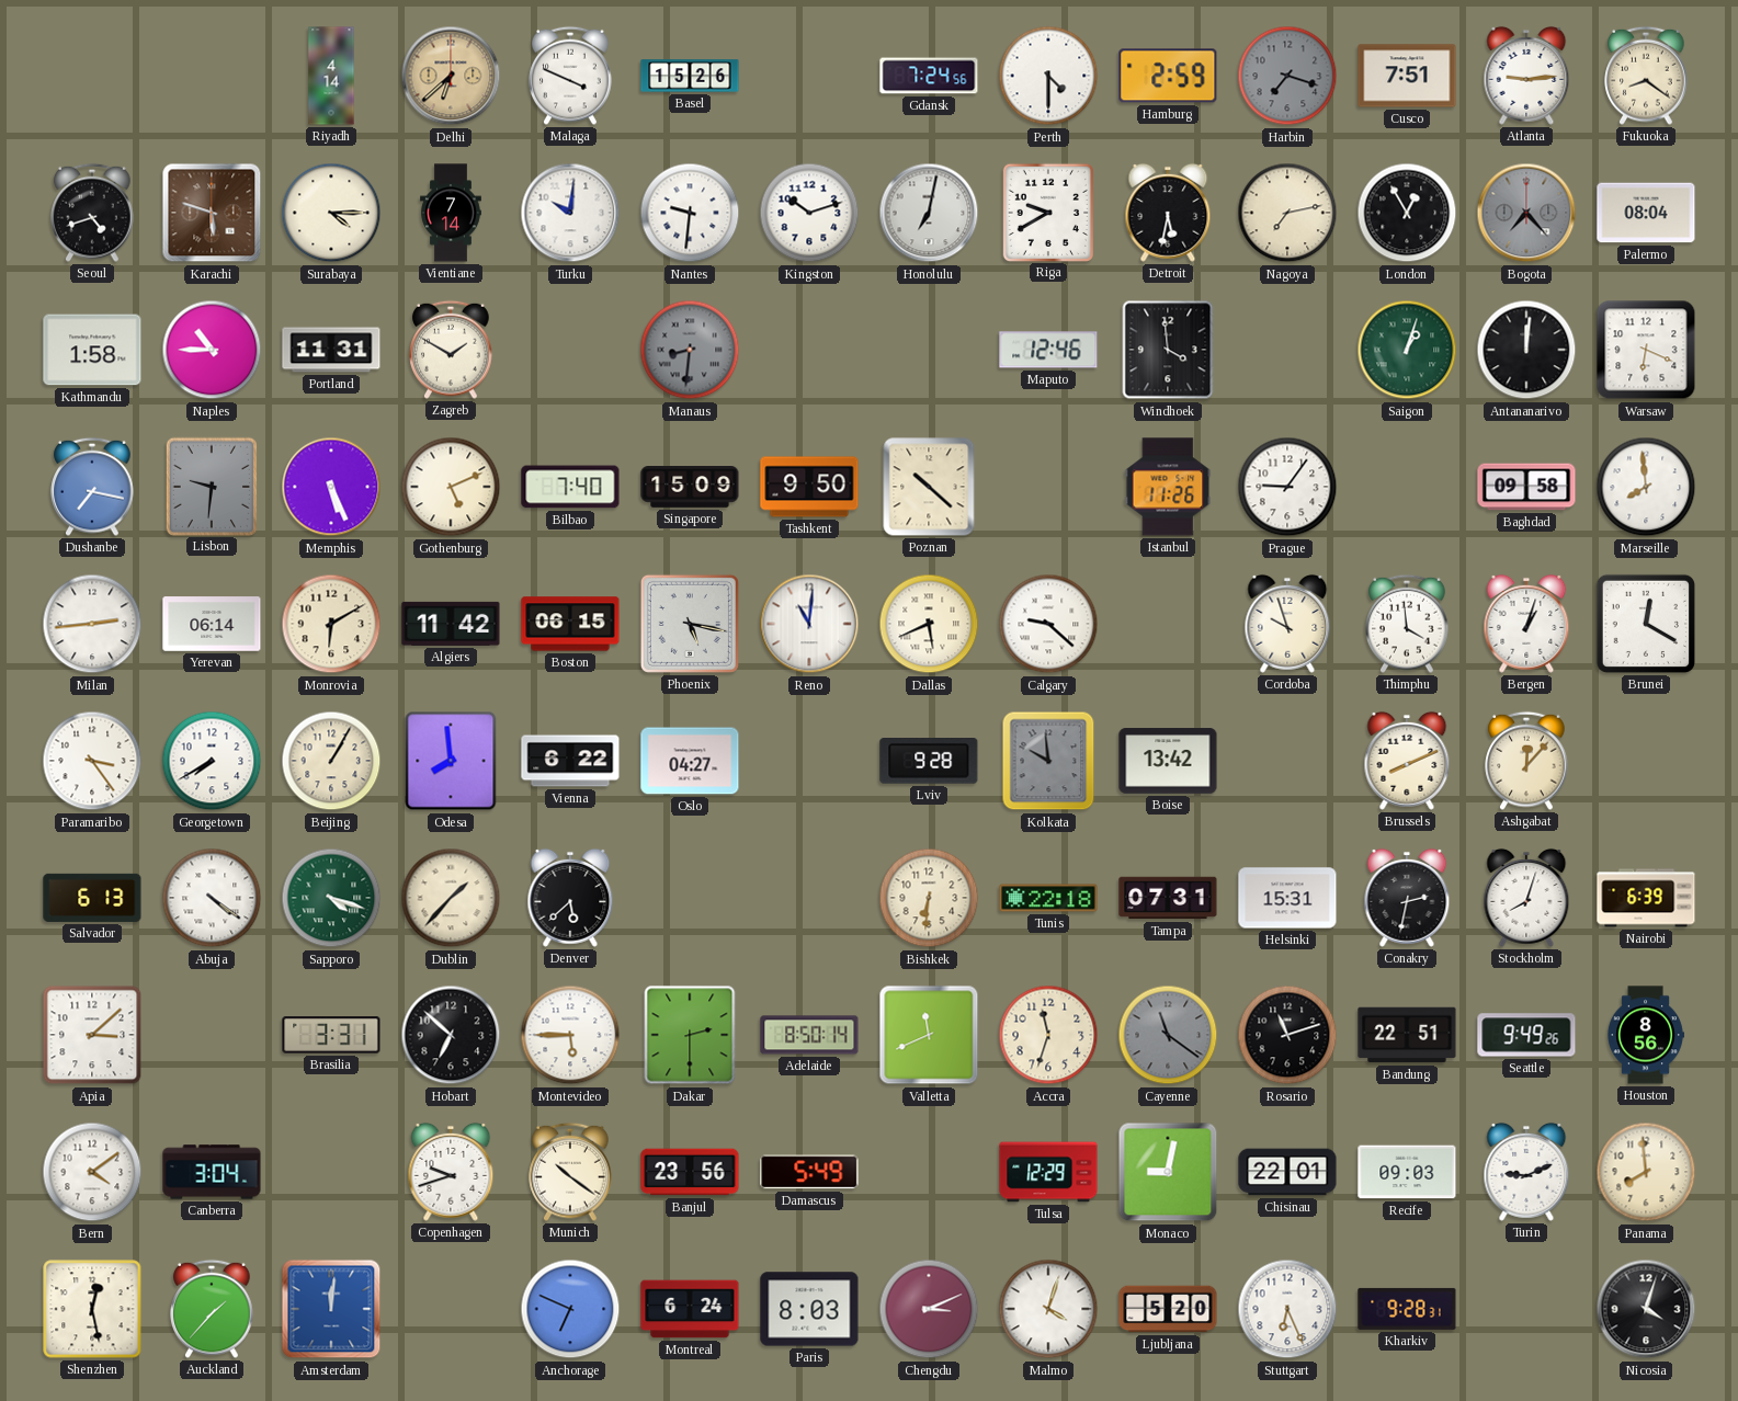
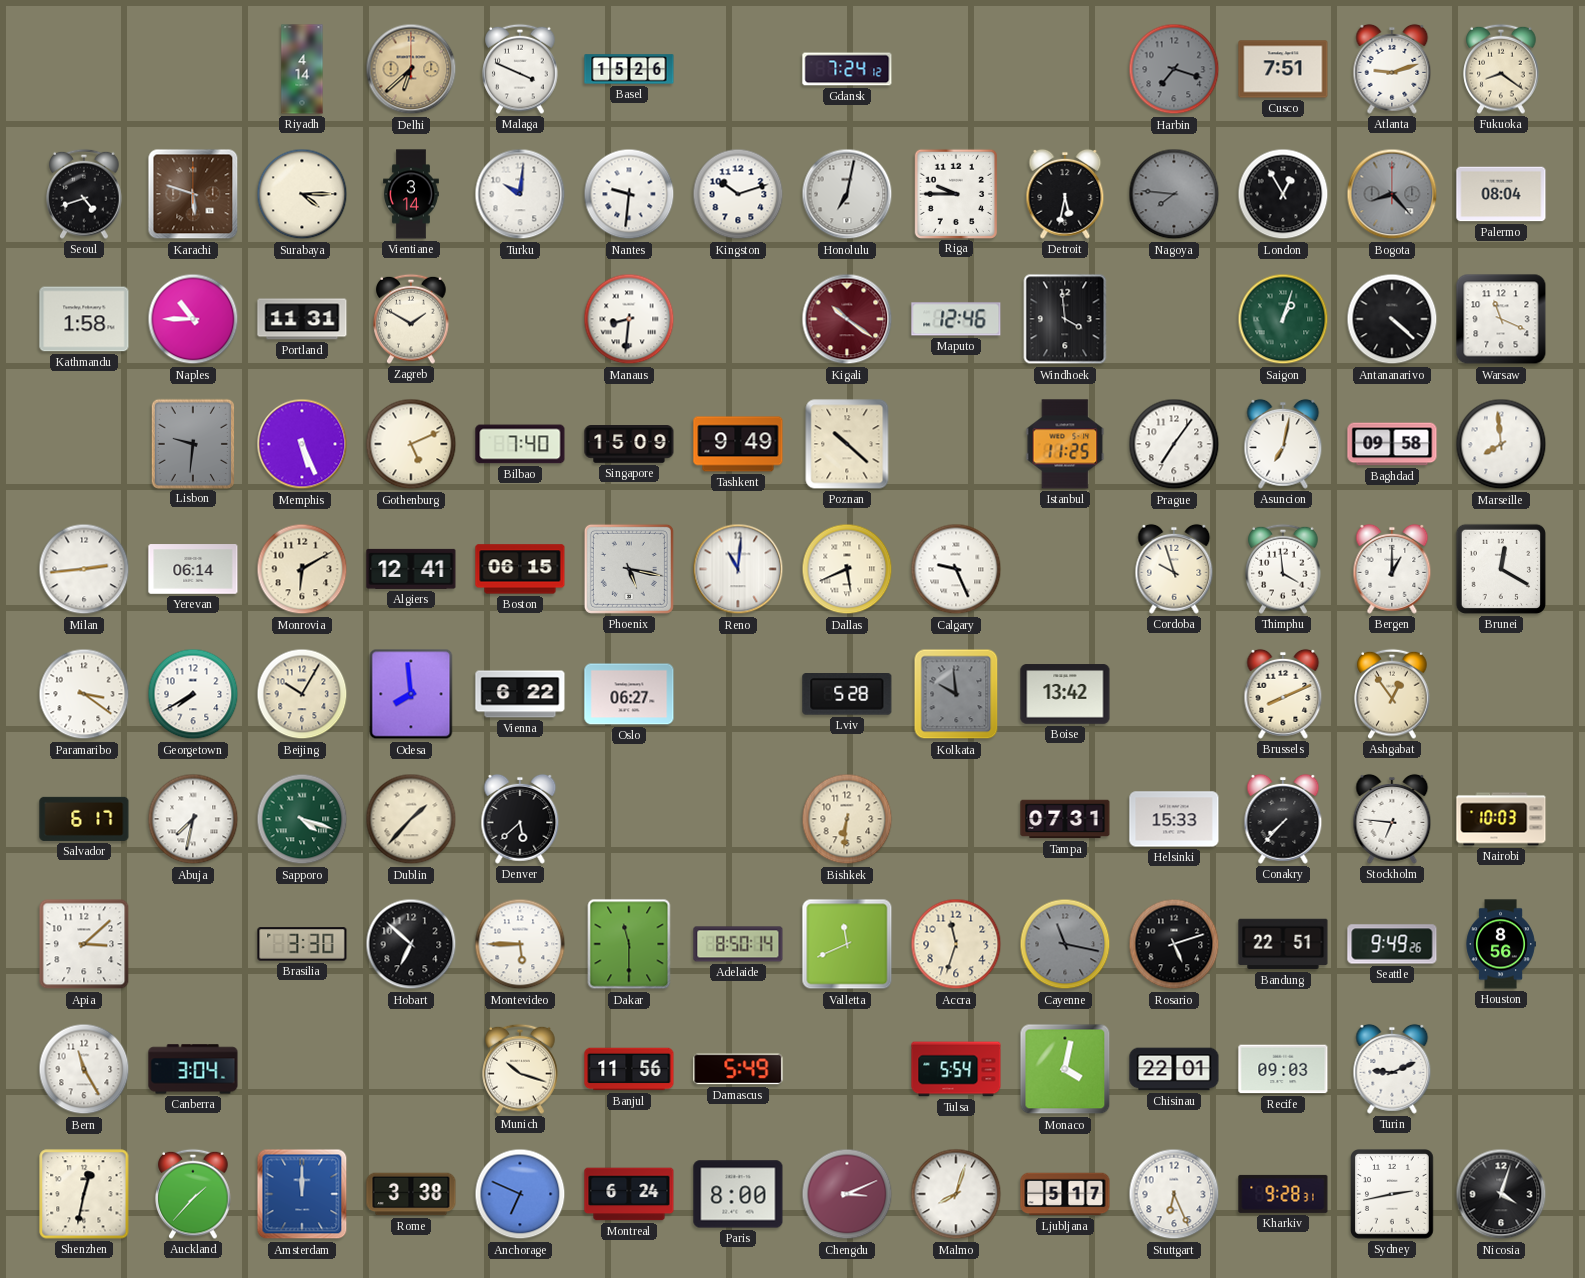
Gdansk: 7:24:56 -> 7:24:12
Perth: 4:30 -> none
Hamburg: 2:59 -> none
Atlanta: 9:14 -> 9:12
Vientiane: 7:14 -> 3:14
Riga: 9:40 -> 9:45
Nagoya: 7:13 -> 7:46
Nagoya dial: cream -> grey
Bogota: 7:23 -> 8:23
Manaus dial: grey -> white
Kigali: none -> 10:21
Antananarivo: 12:01 -> 4:22
Warsaw: 6:19 -> 11:19
Dushanbe: 7:17 -> none
Tashkent: 9:50 -> 9:49
Istanbul: 11:26 -> 11:25
Prague: 9:06 -> 7:06
Asuncion: none -> 7:02
Algiers: 11:42 -> 12:41
Calgary: 9:22 -> 9:26
Bergen: 1:03 -> 1:00
Paramaribo: 3:24 -> 3:21
Beijing: 1:05 -> 10:05
Oslo: 04:27 -> 06:27
Lviv: 9:28 -> 5:28
Ashgabat: 12:07 -> 12:54
Salvador: 6:13 -> 6:17
Abuja: 4:21 -> 7:32
Tunis: 22:18 -> none
Helsinki: 15:31 -> 15:33
Conakry: 2:32 -> 7:37
Stockholm: 8:03 -> 6:46
Nairobi: 6:39 -> 10:03
Brasilia: 3:31 -> 3:30
Dakar: 2:30 -> 11:30
Cayenne: 11:21 -> 11:17
Rosario: 11:12 -> 5:12
Bern: 4:09 -> 11:25
Copenhagen: 9:42 -> none
Munich: 10:21 -> 10:18
Banjul: 23:56 -> 11:56
Tulsa: 12:29 -> 5:54
Monaco: 9:02 -> 4:02
Panama: 7:59 -> none
Shenzhen: 12:28 -> 12:32
Amsterdam: 12:01 -> 12:00
Rome: none -> 3:38
Paris: 8:03 -> 8:00
Malmo: 4:03 -> 8:03
Ljubljana: 5:20 -> 5:17
Sydney: none -> 2:43
